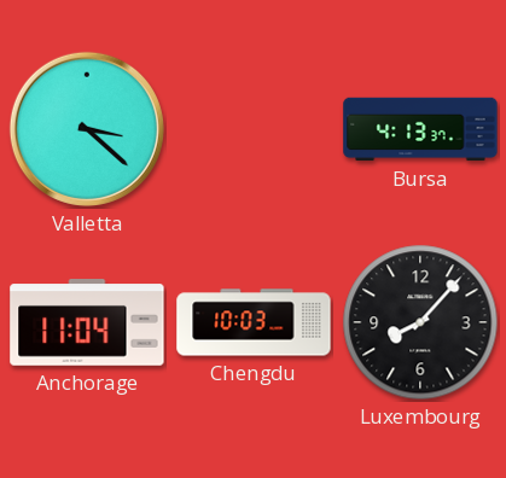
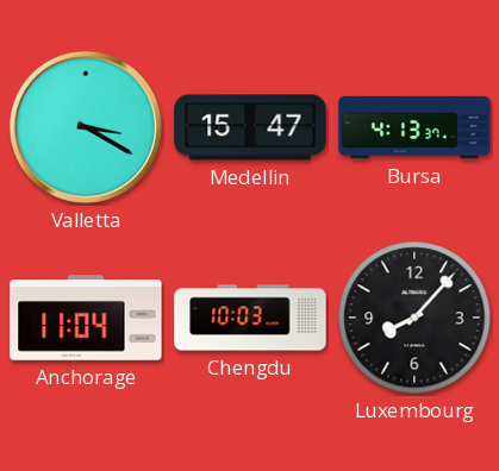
Valletta: 3:22 -> 3:20
Medellin: none -> 15:47
